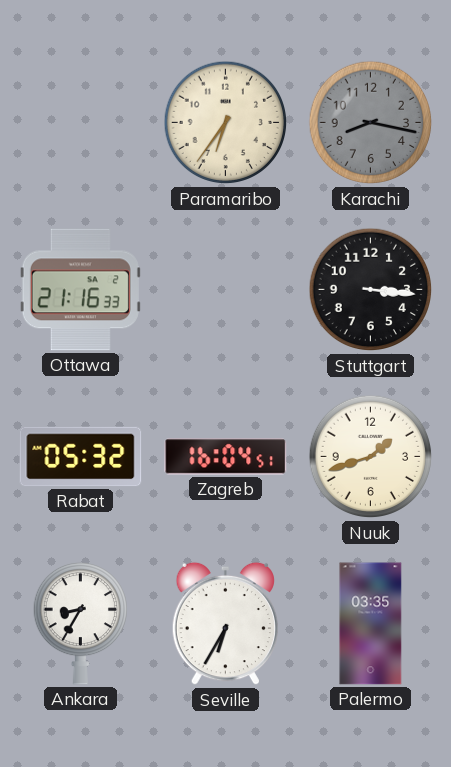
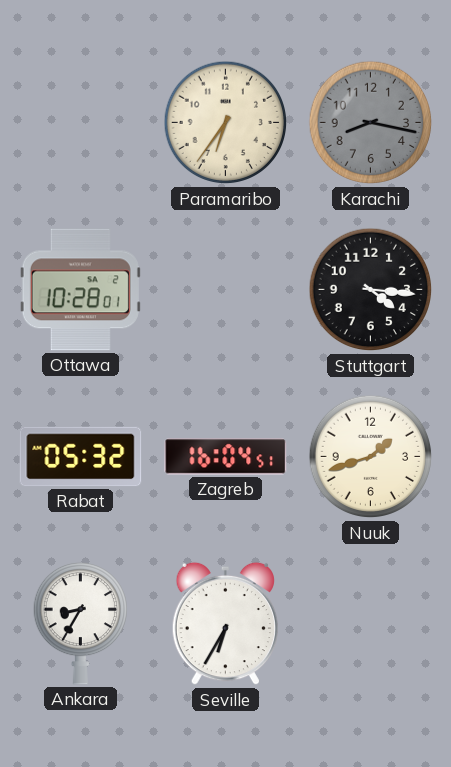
Ottawa: 21:16 -> 10:28
Stuttgart: 3:16 -> 4:16
Palermo: 03:35 -> none
